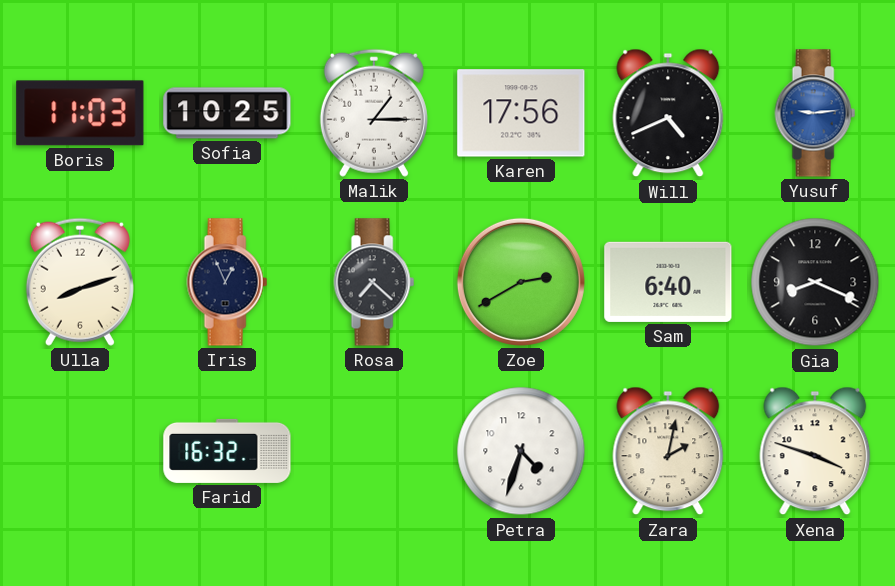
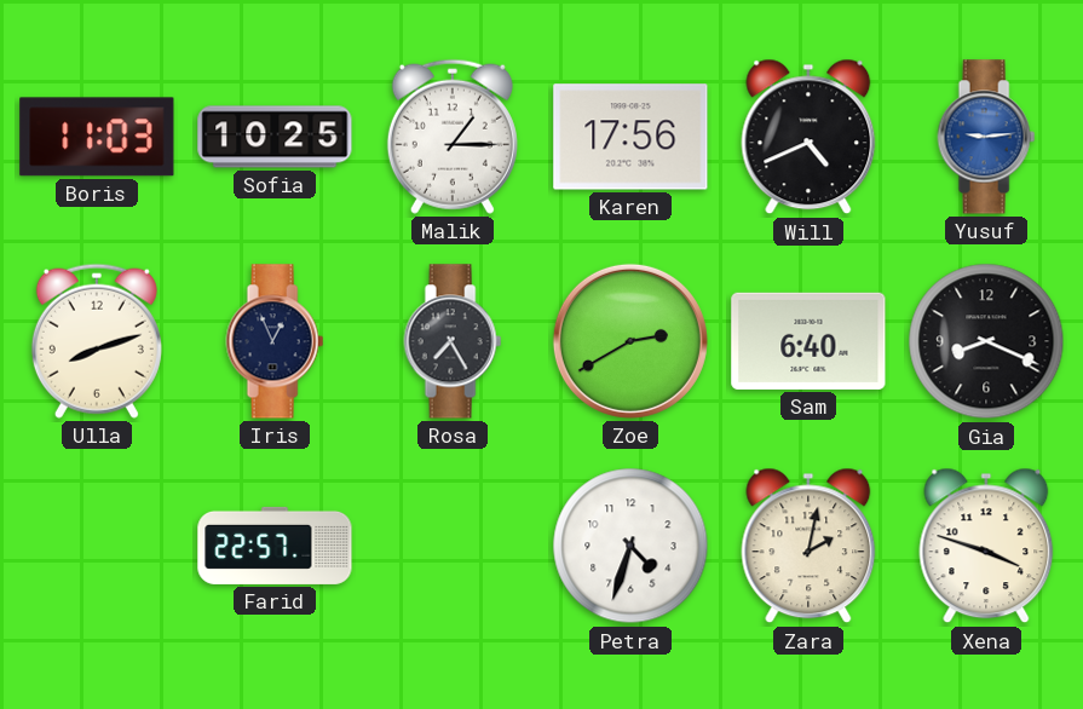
Rosa: 7:22 -> 7:25
Farid: 16:32 -> 22:57
